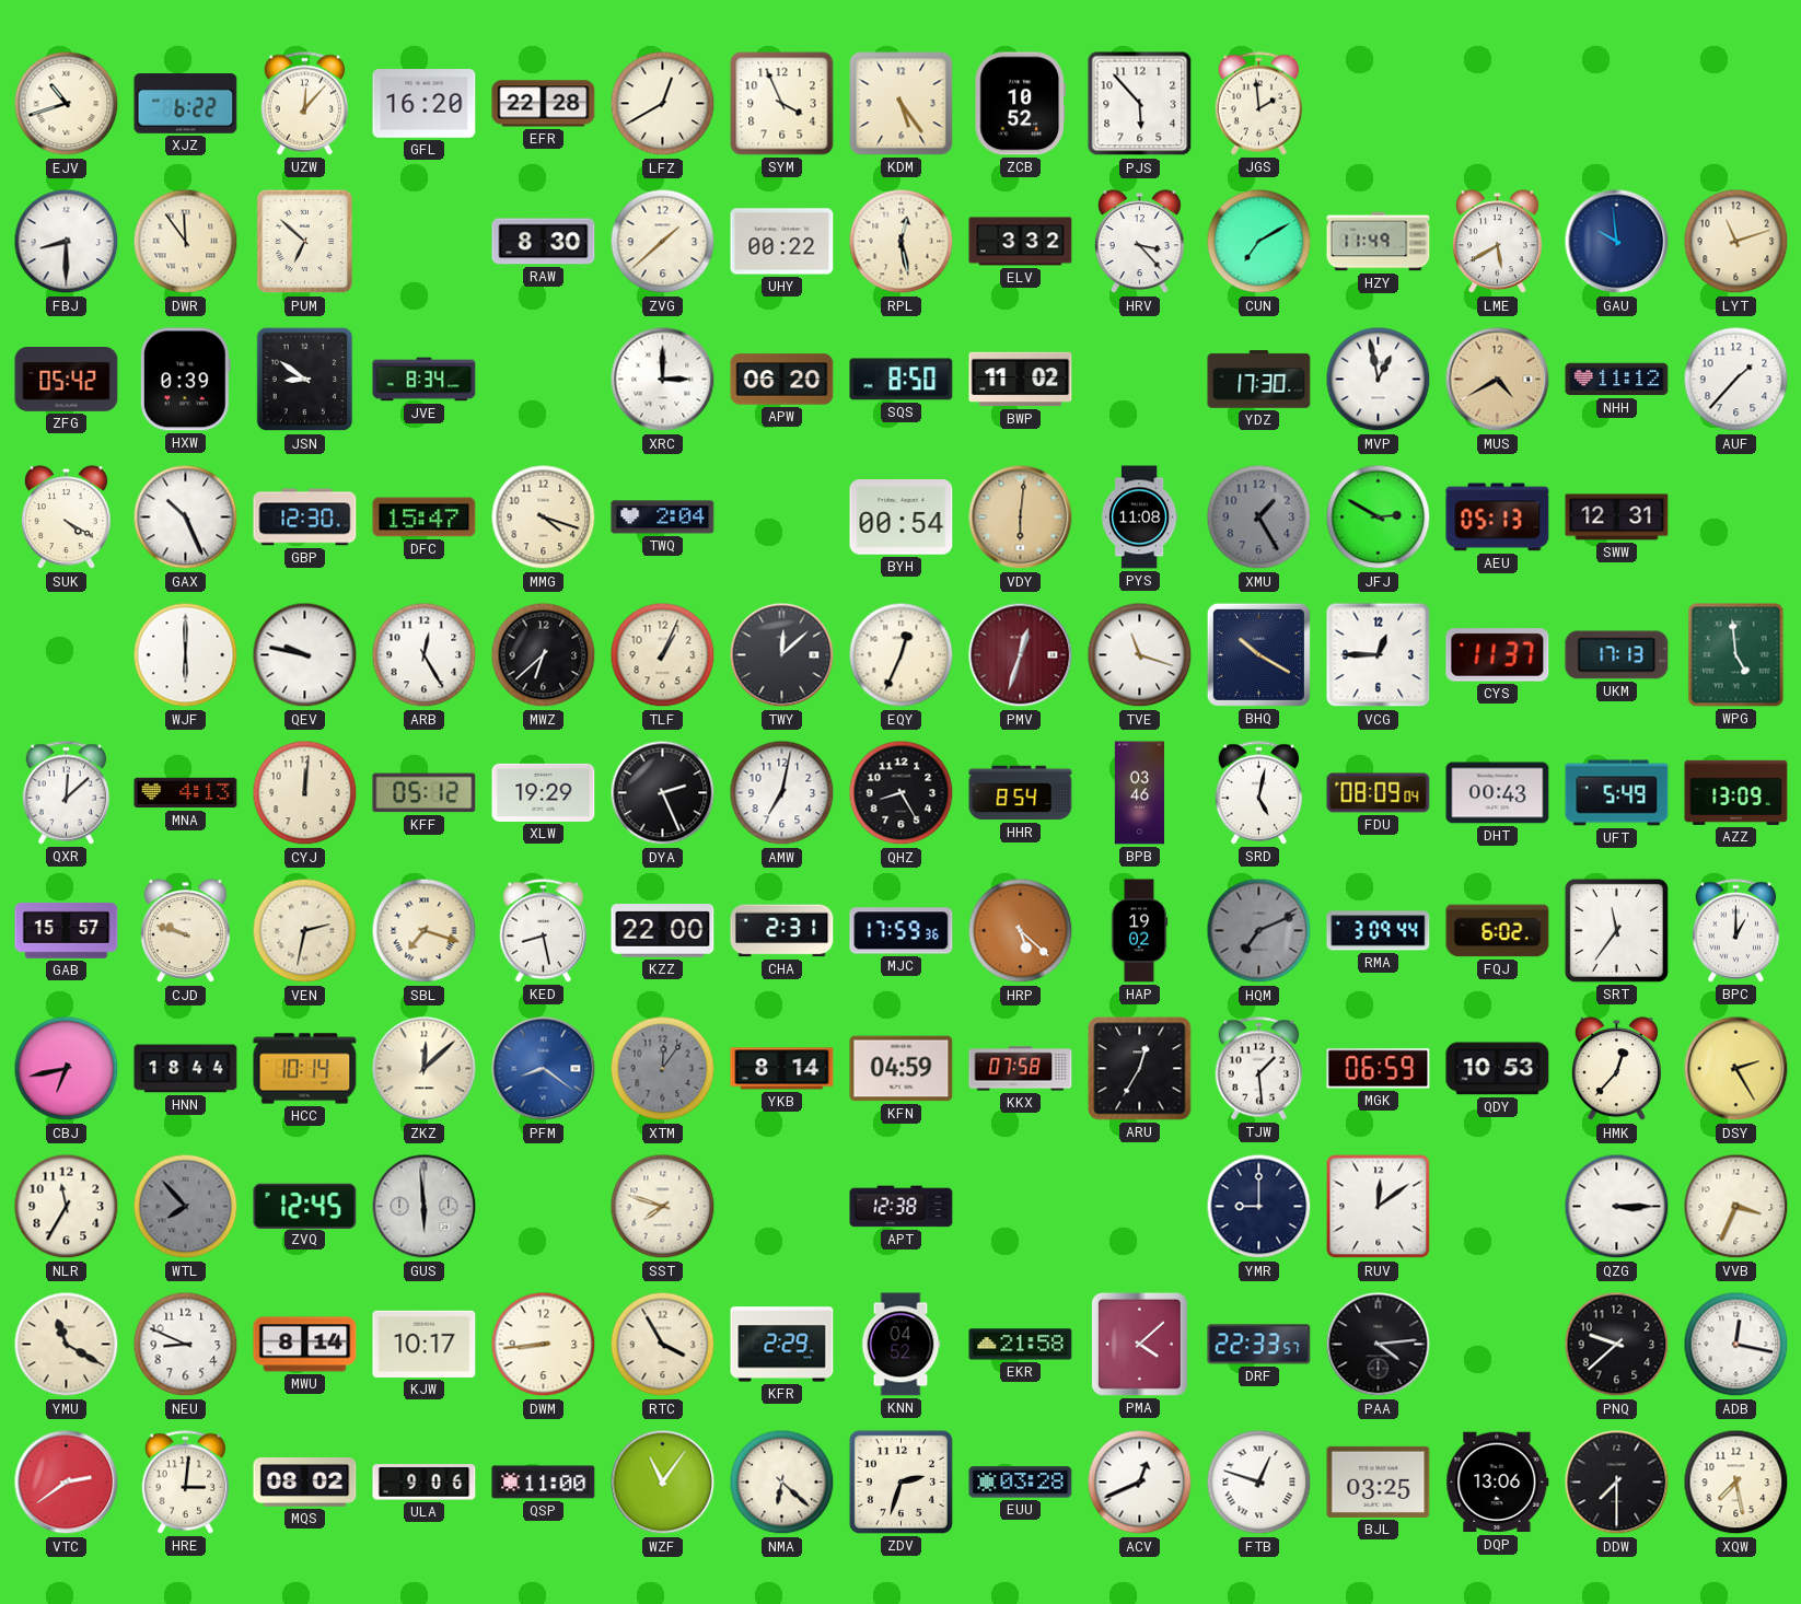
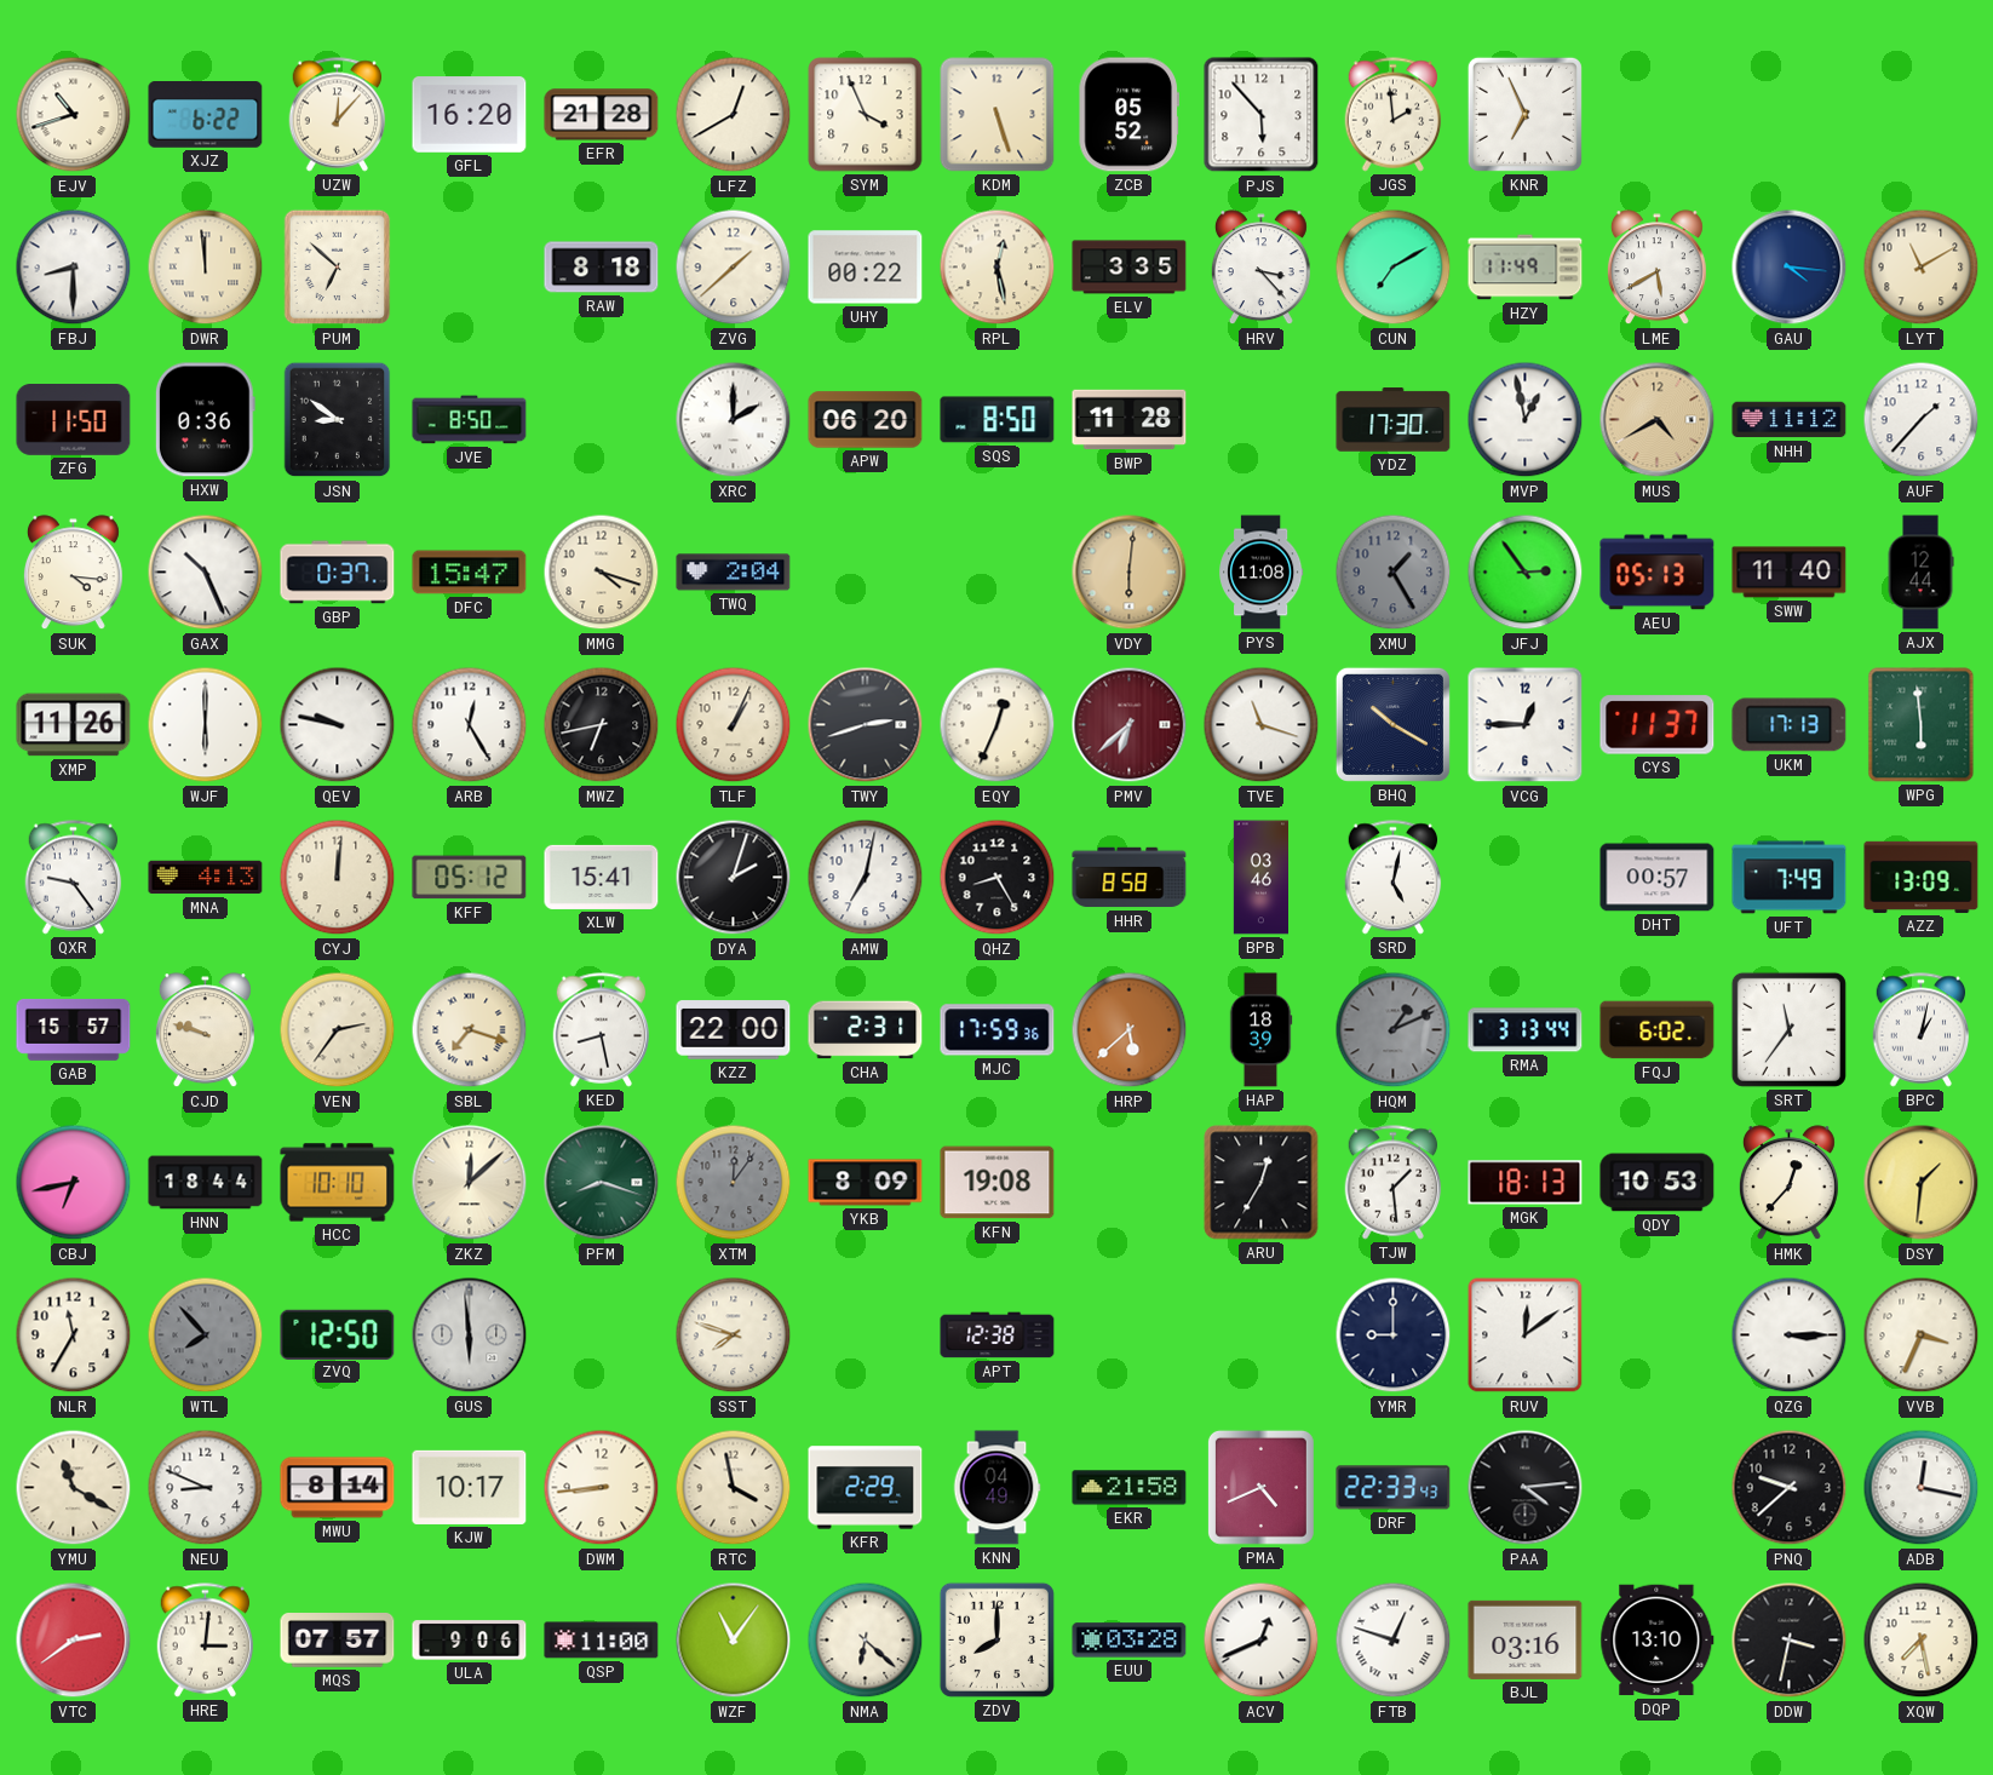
EFR: 22:28 -> 21:28
KDM: 5:24 -> 5:27
ZCB: 10:52 -> 05:52
KNR: none -> 6:56
DWR: 11:54 -> 11:59
RAW: 8:30 -> 8:18
ELV: 3:32 -> 3:35
GAU: 9:59 -> 4:16
LYT: 11:12 -> 11:10
ZFG: 05:42 -> 11:50
HXW: 0:39 -> 0:36
JVE: 8:34 -> 8:50
XRC: 3:00 -> 2:00
BWP: 11:02 -> 11:28
SUK: 4:20 -> 4:16
GBP: 12:30 -> 0:37
BYH: 00:54 -> none
JFJ: 2:50 -> 2:54
SWW: 12:31 -> 11:40
AJX: none -> 12:44
XMP: none -> 11:26
MWZ: 6:38 -> 6:43
TWY: 12:08 -> 2:42
PMV: 12:33 -> 6:38
WPG: 4:59 -> 5:59
QXR: 12:08 -> 9:24
XLW: 19:29 -> 15:41
DYA: 2:26 -> 2:03
HHR: 8:54 -> 8:58
FDU: 08:09 -> none
DHT: 00:43 -> 00:57
UFT: 5:49 -> 7:49
VEN: 2:32 -> 2:36
HRP: 5:22 -> 5:38
HAP: 19:02 -> 18:39
HQM: 7:11 -> 1:11
RMA: 3:09 -> 3:13
BPC: 1:00 -> 1:02
HCC: 10:14 -> 10:10
PFM: 8:21 -> 8:18
PFM dial: blue -> green
YKB: 8:14 -> 8:09
KFN: 04:59 -> 19:08
KKX: 07:58 -> none
MGK: 06:59 -> 18:13
DSY: 2:25 -> 1:31
ZVQ: 12:45 -> 12:50
RTC: 3:55 -> 3:58
KNN: 04:52 -> 04:49
PMA: 4:08 -> 4:41
DRF: 22:33:57 -> 22:33:43
MQS: 08:02 -> 07:57
ZDV: 2:33 -> 8:00
BJL: 03:25 -> 03:16
DQP: 13:06 -> 13:10
DDW: 7:30 -> 3:32
